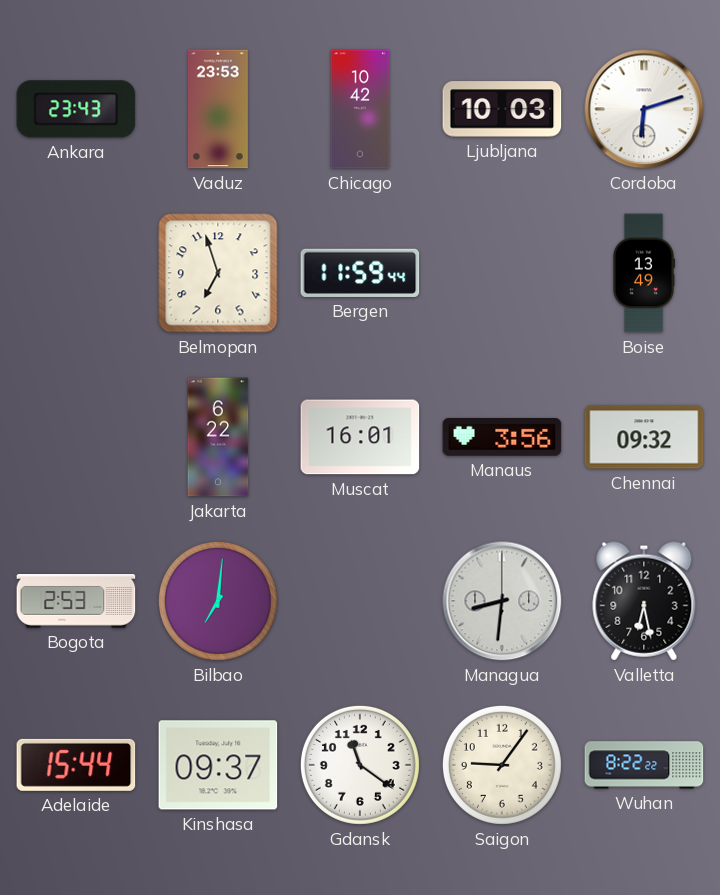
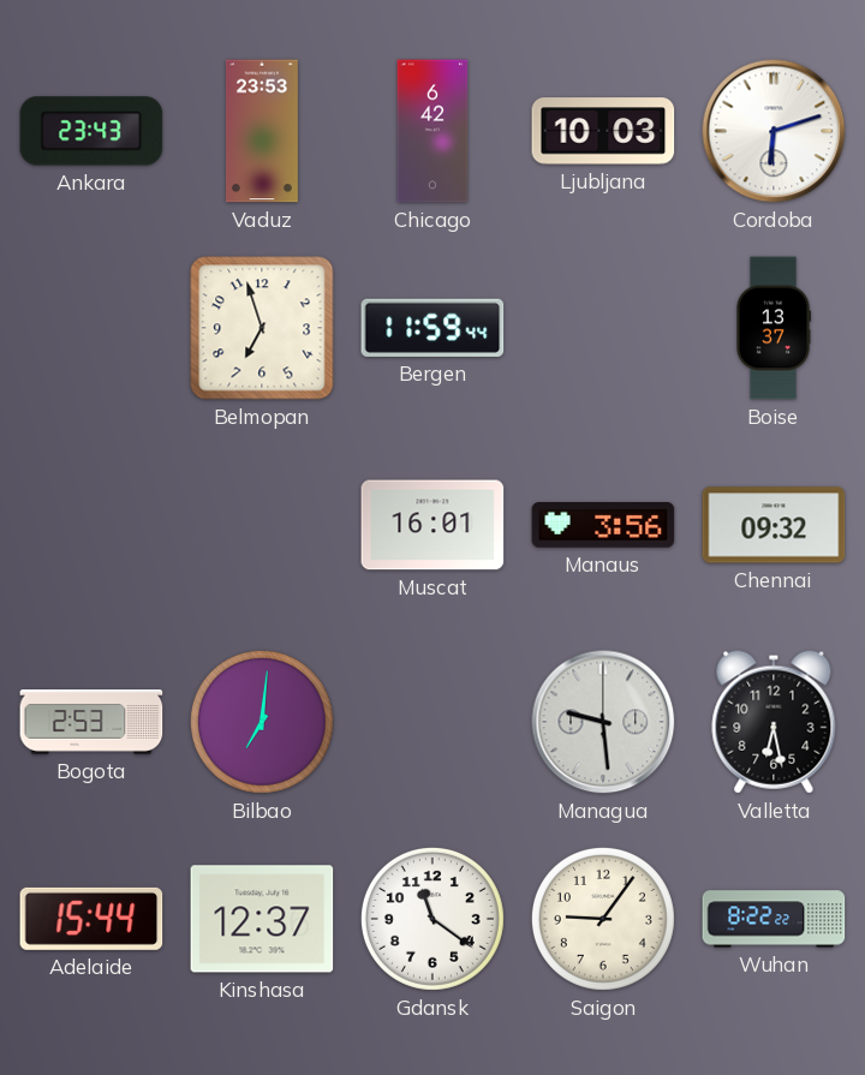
Chicago: 10:42 -> 6:42
Boise: 13:49 -> 13:37
Jakarta: 6:22 -> none
Managua: 8:31 -> 9:29
Kinshasa: 09:37 -> 12:37
